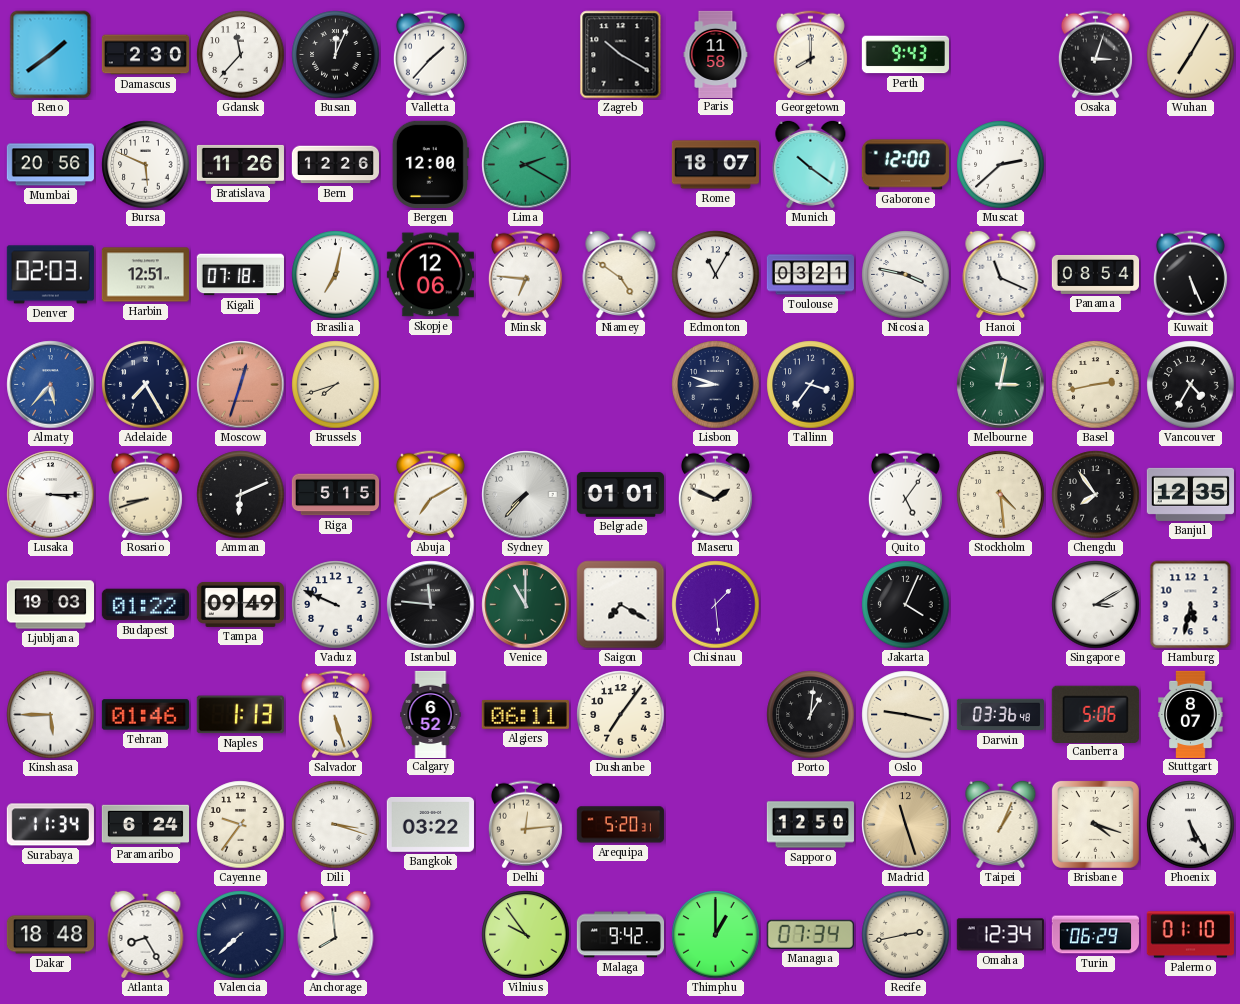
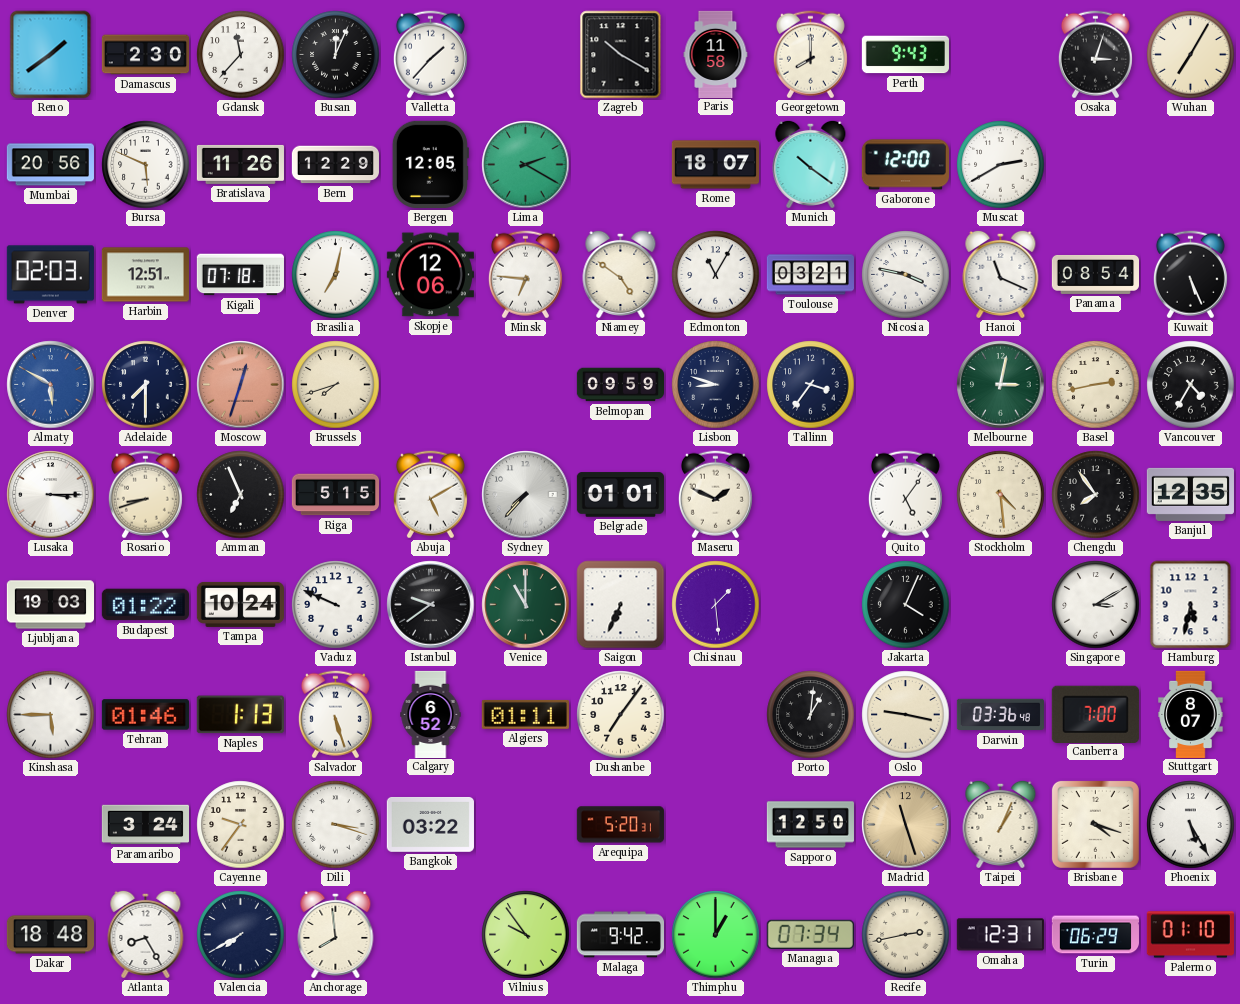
Bern: 12:26 -> 12:29
Bergen: 12:00 -> 12:05
Muscat: 2:38 -> 2:40
Almaty: 5:37 -> 5:50
Adelaide: 7:25 -> 7:30
Belmopan: none -> 09:59
Amman: 6:11 -> 6:56
Abuja: 7:10 -> 5:10
Tampa: 09:49 -> 10:24
Istanbul: 11:46 -> 9:39
Saigon: 7:20 -> 6:34
Algiers: 06:11 -> 01:11
Canberra: 5:06 -> 7:00
Surabaya: 11:34 -> none
Paramaribo: 6:24 -> 3:24
Delhi: 12:14 -> none
Valencia: 7:38 -> 7:40
Omaha: 12:34 -> 12:31
